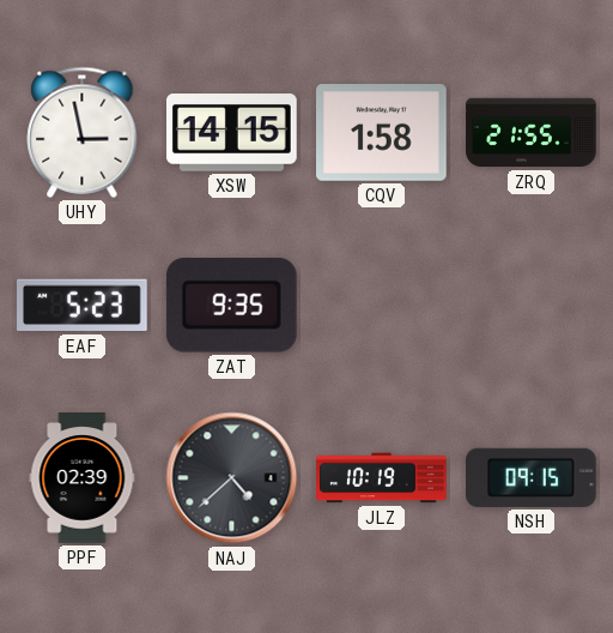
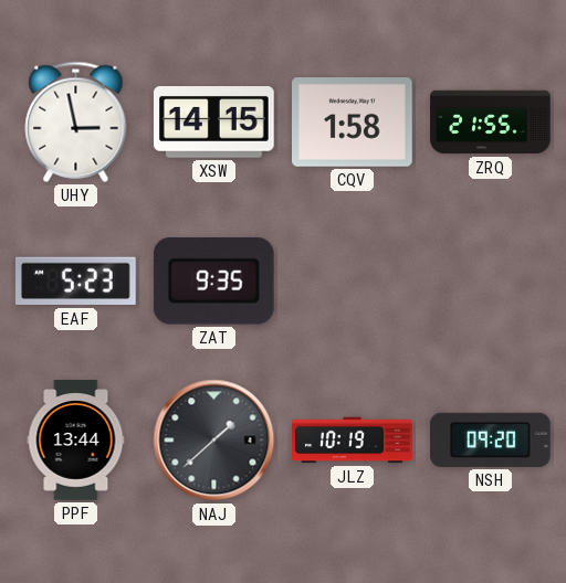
PPF: 02:39 -> 13:44
NAJ: 4:38 -> 1:38
NSH: 09:15 -> 09:20
